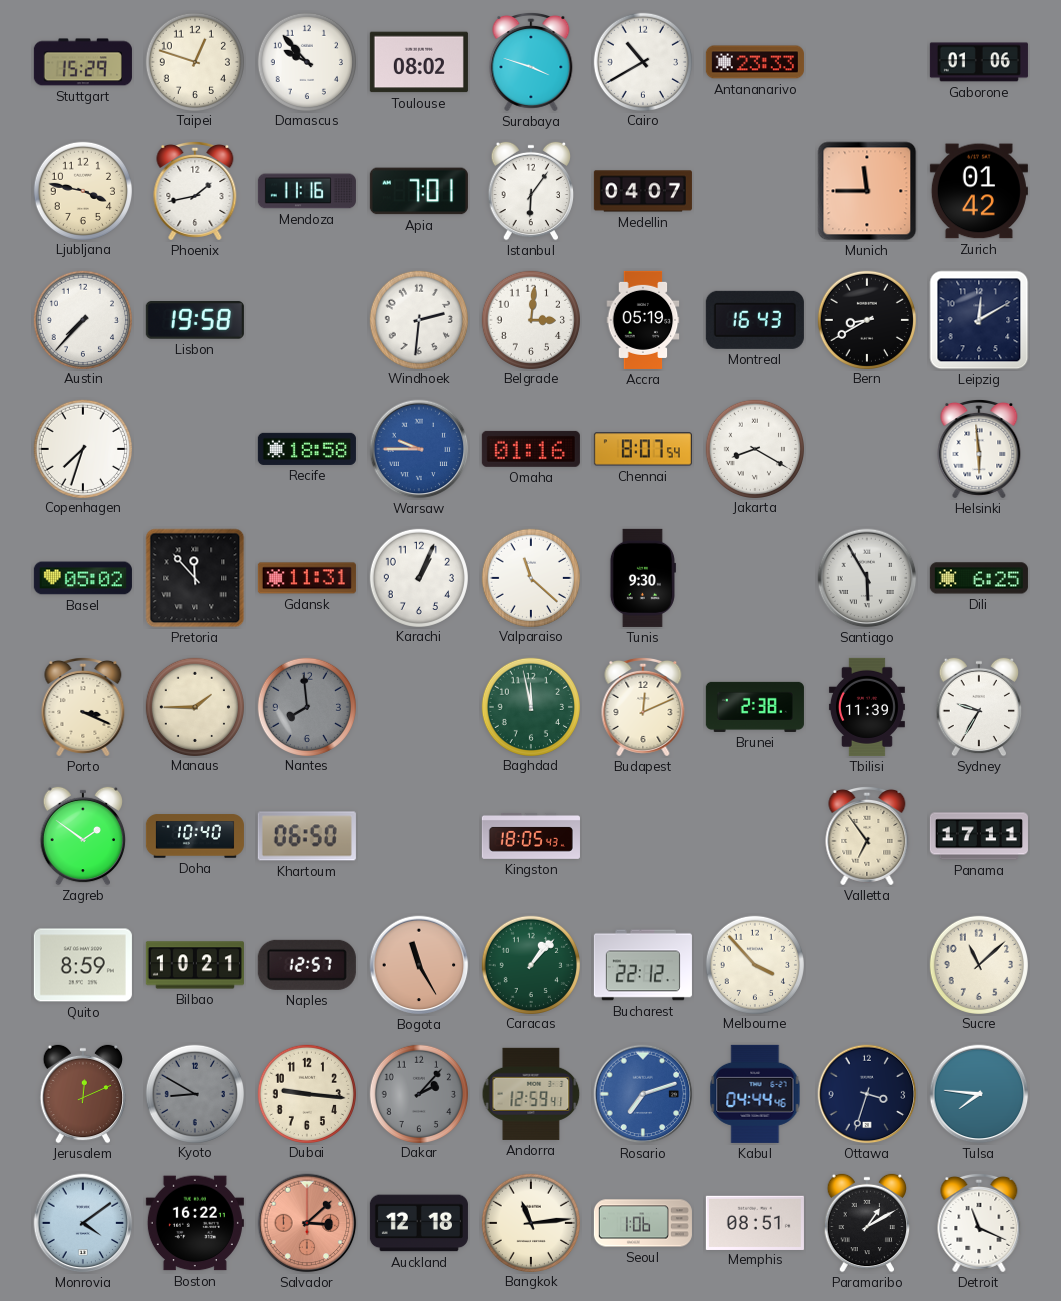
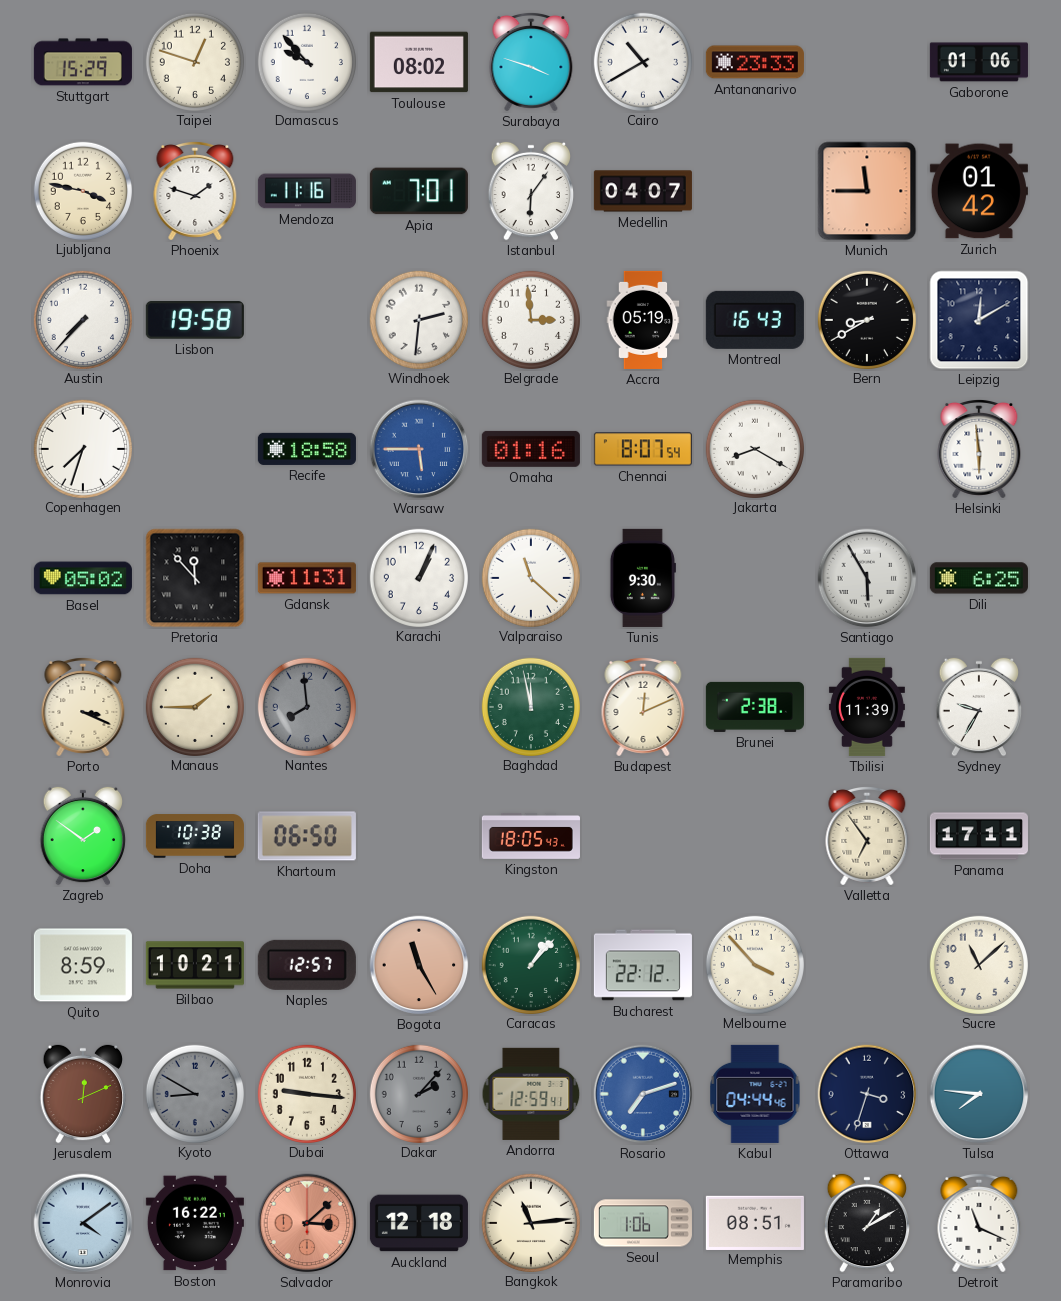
Phoenix: 1:43 -> 1:48
Belgrade: 3:01 -> 2:59
Warsaw: 9:45 -> 5:45
Doha: 10:40 -> 10:38
